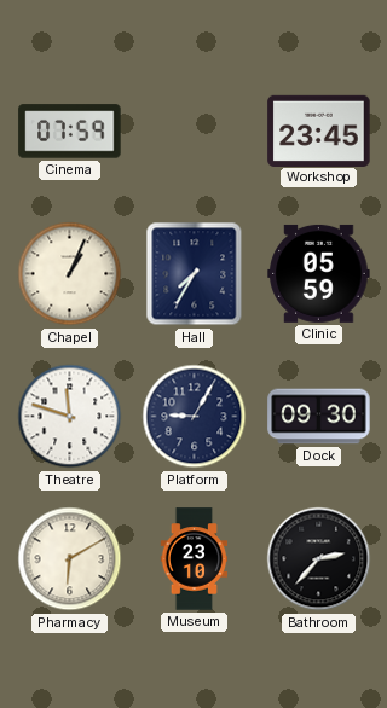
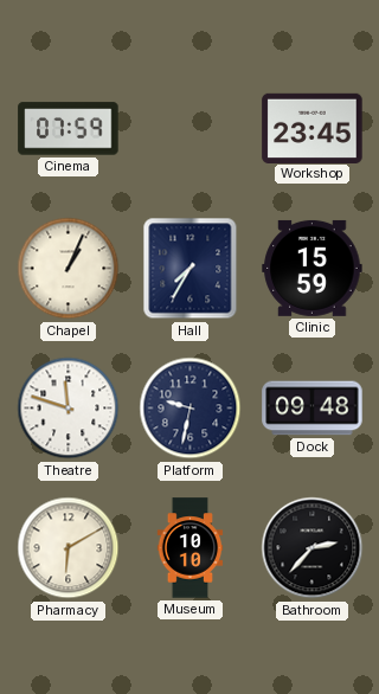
Clinic: 05:59 -> 15:59
Platform: 9:05 -> 9:32
Dock: 09:30 -> 09:48
Museum: 23:10 -> 10:10
